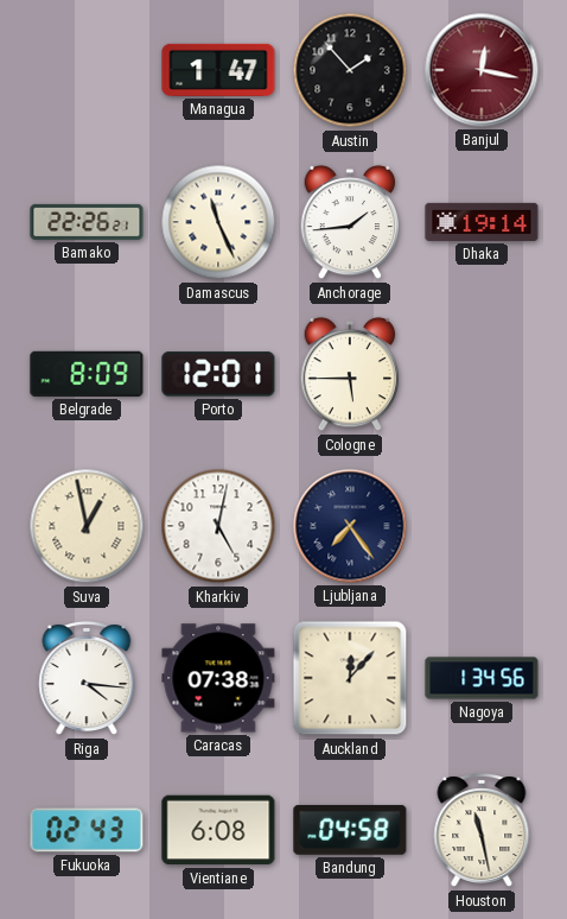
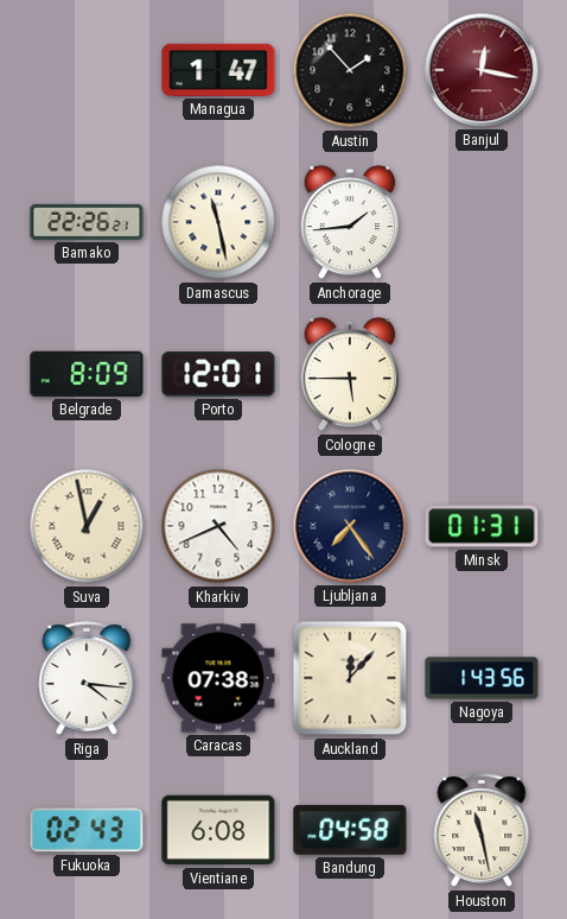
Damascus: 11:26 -> 11:28
Dhaka: 19:14 -> none
Kharkiv: 5:02 -> 4:41
Minsk: none -> 01:31
Nagoya: 1:34 -> 1:43
